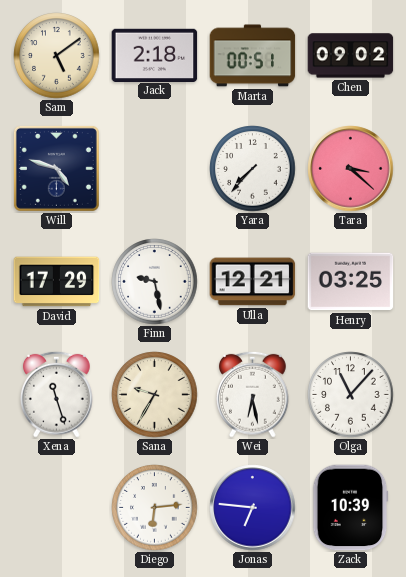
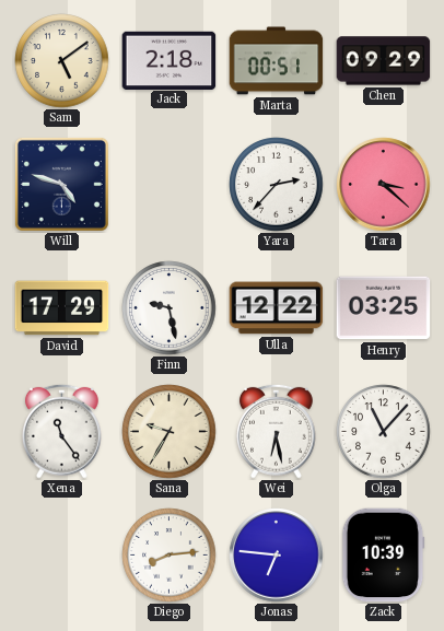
Chen: 09:02 -> 09:29
Yara: 7:37 -> 2:37
Ulla: 12:21 -> 12:22
Xena: 11:27 -> 11:24
Diego: 6:14 -> 8:14
